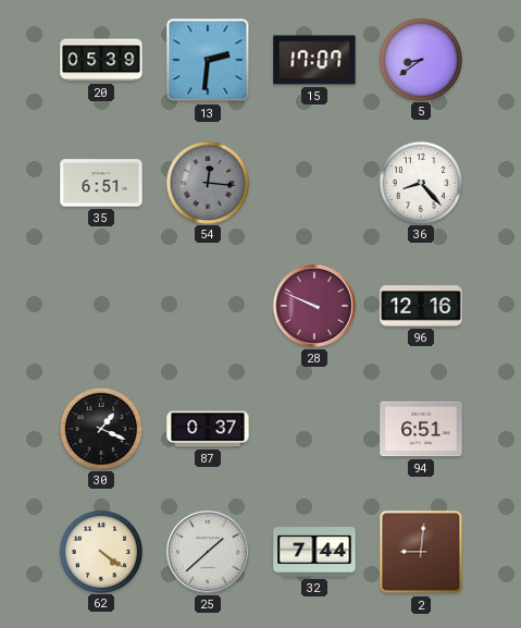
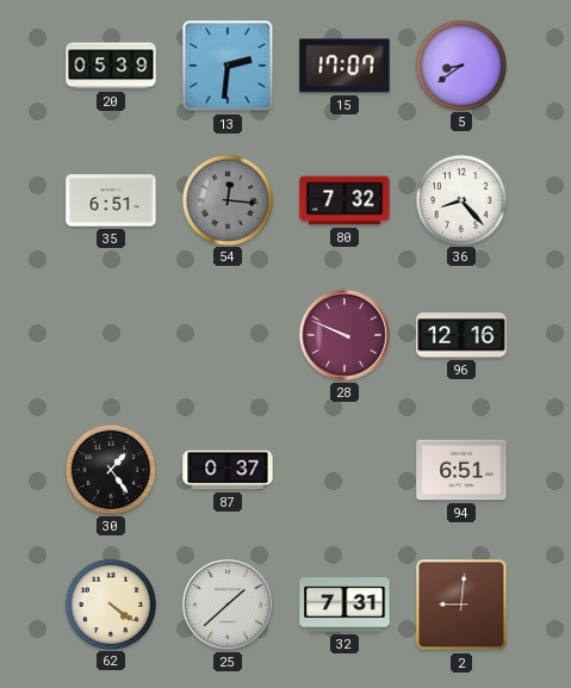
80: none -> 7:32
30: 1:19 -> 1:24
32: 7:44 -> 7:31
